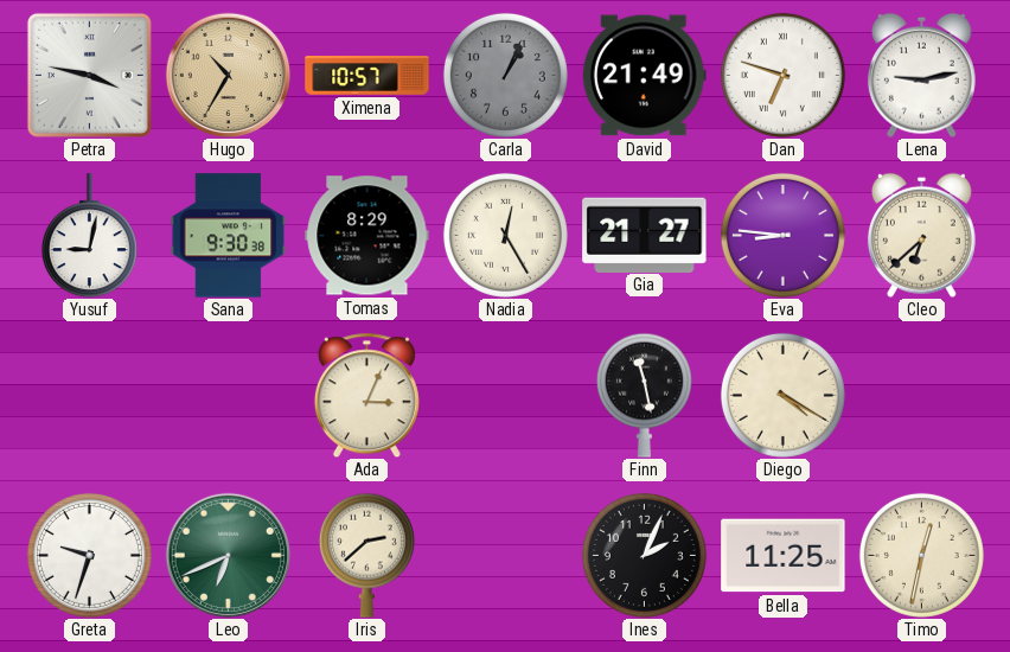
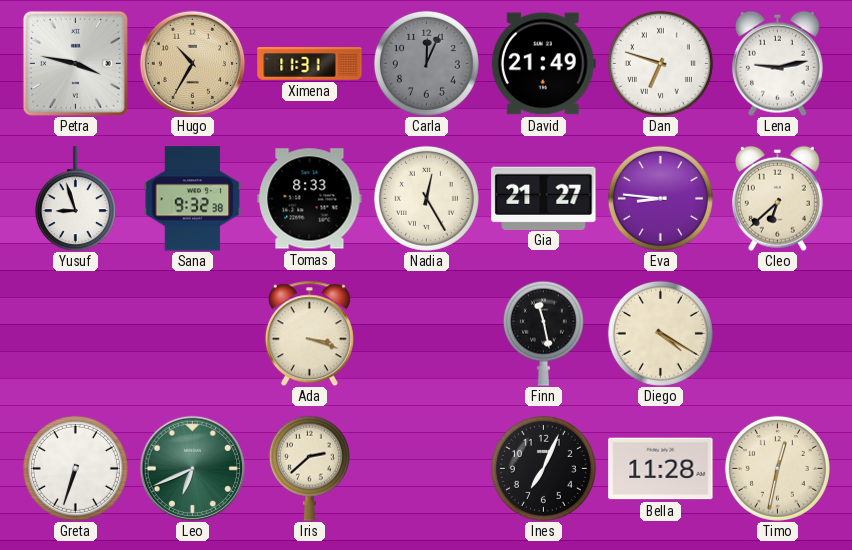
Ximena: 10:57 -> 11:31
Carla: 1:04 -> 12:04
Yusuf: 9:02 -> 8:57
Sana: 9:30 -> 9:32
Tomas: 8:29 -> 8:33
Ada: 3:04 -> 3:18
Greta: 9:33 -> 6:33
Ines: 2:04 -> 7:04
Bella: 11:25 -> 11:28
